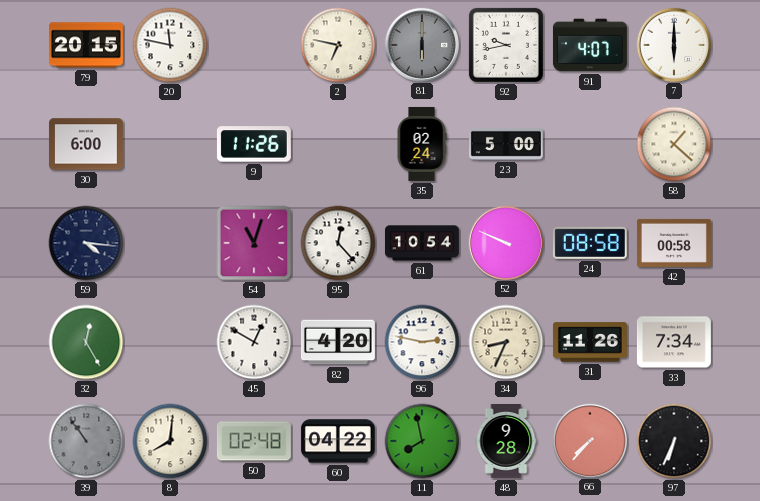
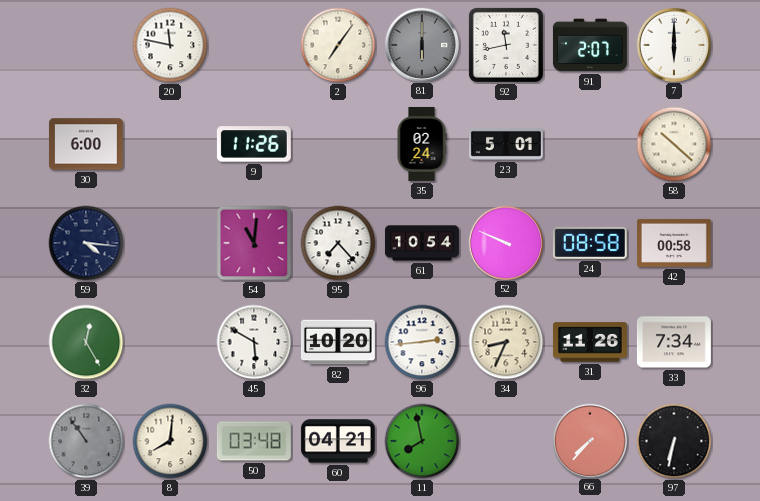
79: 20:15 -> none
2: 6:47 -> 7:06
92: 9:43 -> 11:43
91: 4:07 -> 2:07
23: 5:00 -> 5:01
58: 1:22 -> 10:22
54: 11:03 -> 11:01
95: 12:23 -> 7:23
45: 12:50 -> 5:50
82: 4:20 -> 10:20
96: 2:47 -> 2:44
50: 02:48 -> 03:48
60: 04:22 -> 04:21
48: 9:28 -> none
97: 6:34 -> 6:32
